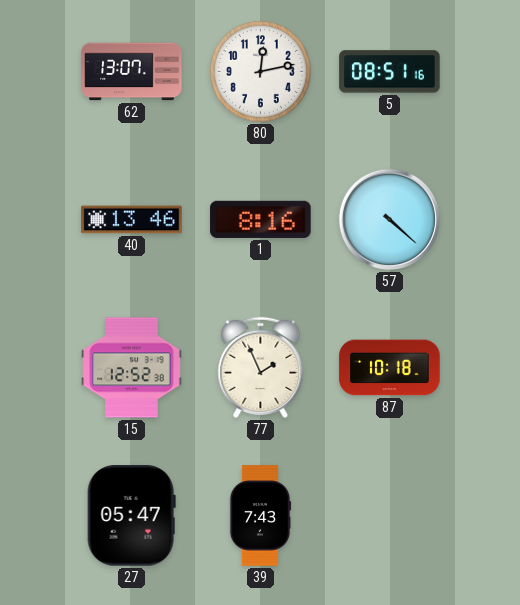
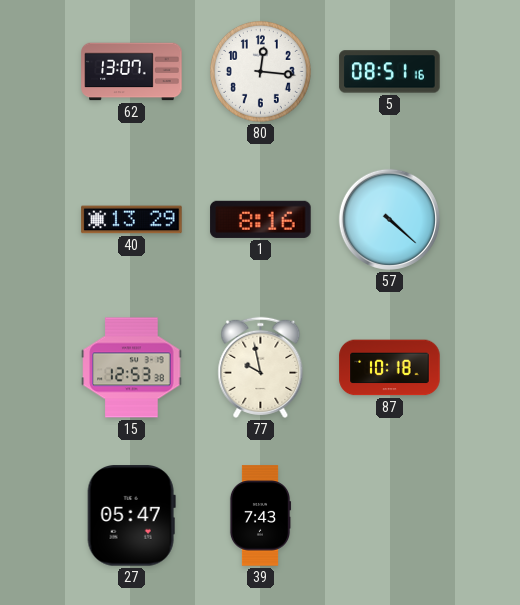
80: 12:13 -> 12:16
40: 13:46 -> 13:29
15: 12:52 -> 12:53
77: 1:56 -> 9:58
